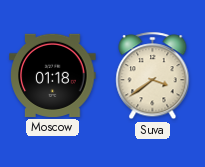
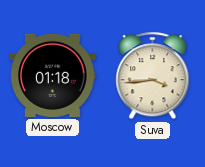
Suva: 3:39 -> 3:44
